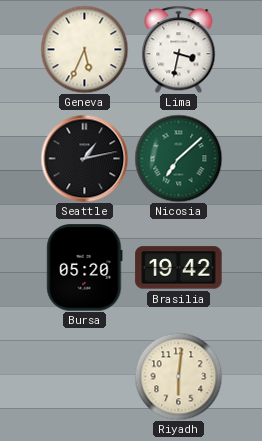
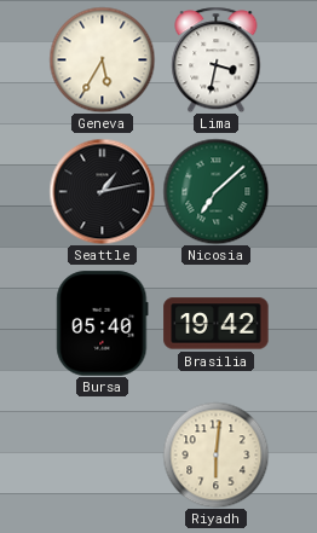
Geneva: 5:34 -> 5:35
Bursa: 05:20 -> 05:40
